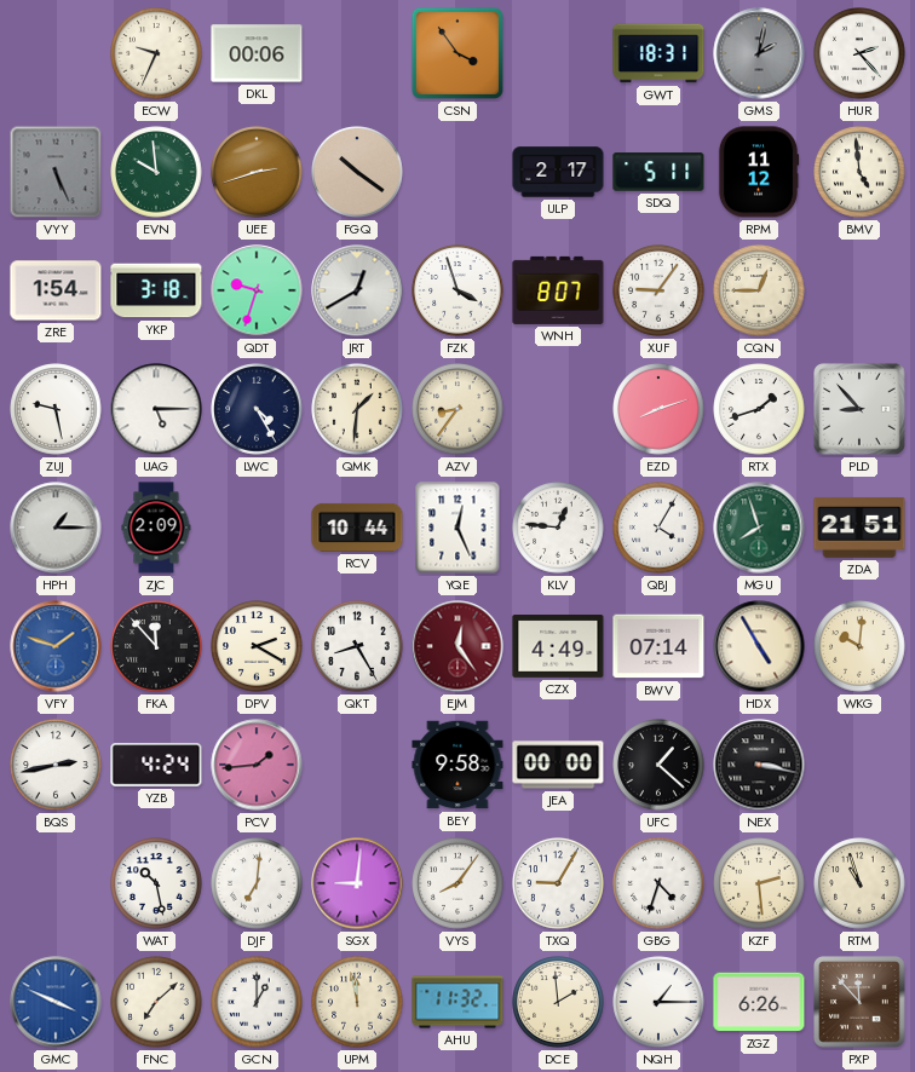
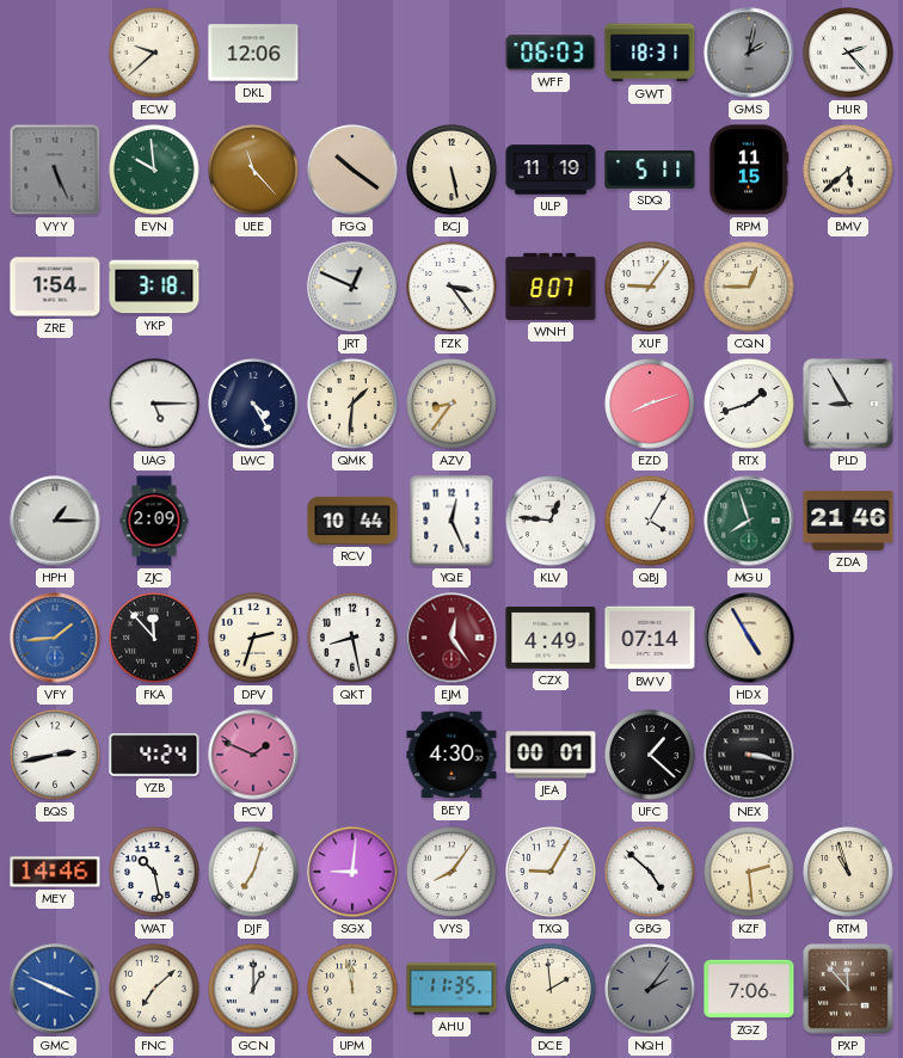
ECW: 9:34 -> 9:38
DKL: 00:06 -> 12:06
CSN: 3:54 -> none
WFF: none -> 06:03
UEE: 2:42 -> 11:23
BCJ: none -> 5:28
ULP: 2:17 -> 11:19
RPM: 11:12 -> 11:15
BMV: 4:59 -> 5:38
QDT: 9:33 -> none
JRT: 12:40 -> 12:49
FZK: 3:57 -> 3:24
ZUJ: 9:28 -> none
PLD: 8:53 -> 8:55
ZDA: 21:51 -> 21:46
VFY: 1:48 -> 1:44
DPV: 2:20 -> 2:33
QKT: 8:25 -> 8:28
WKG: 10:01 -> none
PCV: 1:44 -> 1:49
BEY: 9:58 -> 4:30
JEA: 00:00 -> 00:01
MEY: none -> 14:46
DJF: 7:01 -> 7:03
GBG: 4:33 -> 4:52
AHU: 11:32 -> 11:35
NQH: 1:15 -> 2:06
NQH dial: white -> grey
ZGZ: 6:26 -> 7:06
